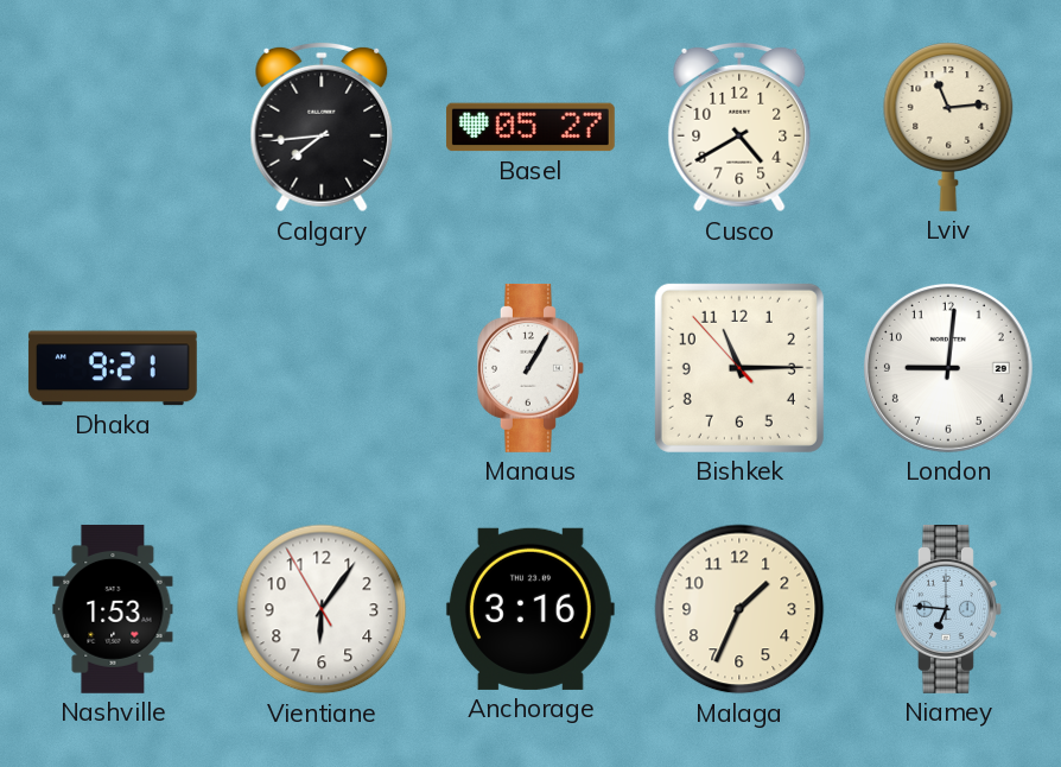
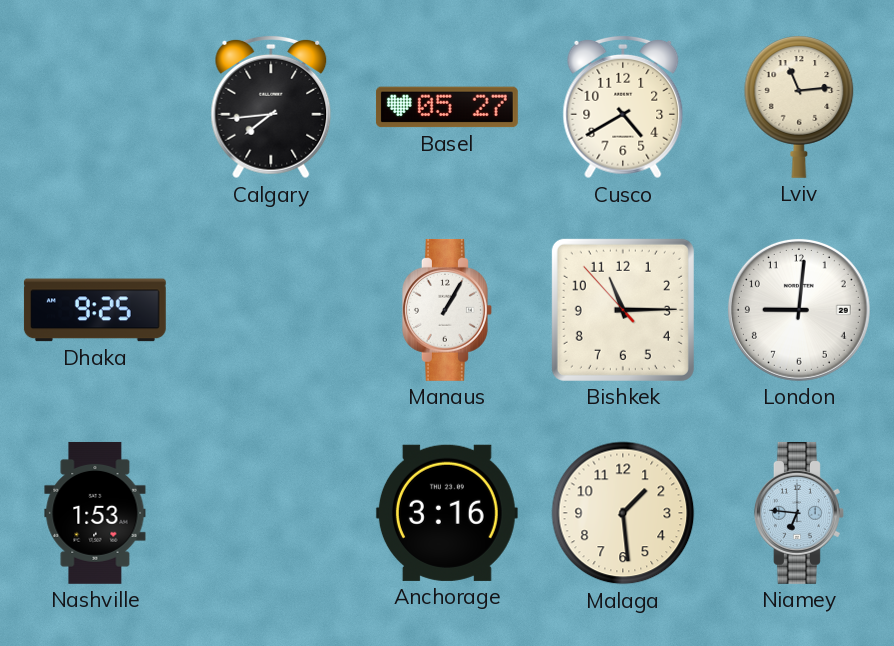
Dhaka: 9:21 -> 9:25
Vientiane: 6:05 -> none
Malaga: 1:34 -> 1:29
